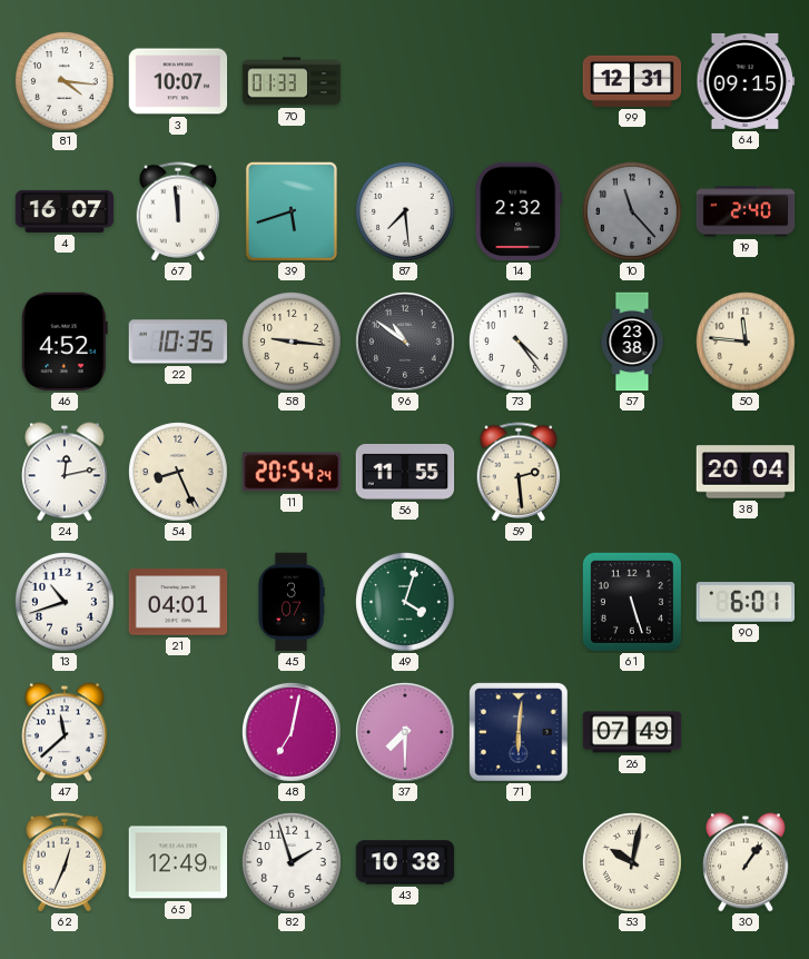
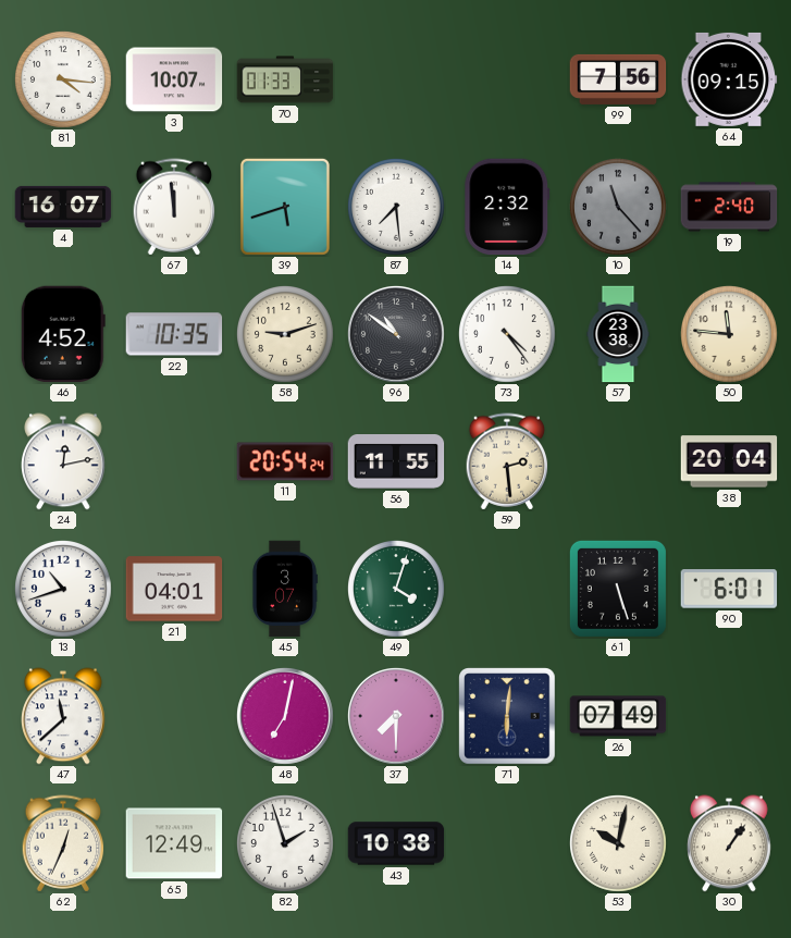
99: 12:31 -> 7:56
58: 9:16 -> 9:12
54: 8:26 -> none
